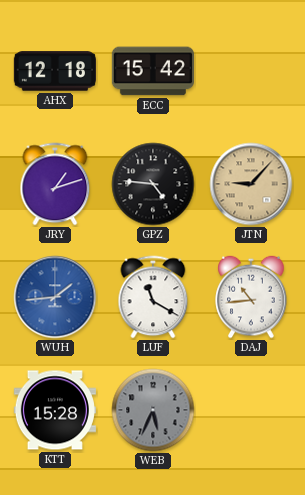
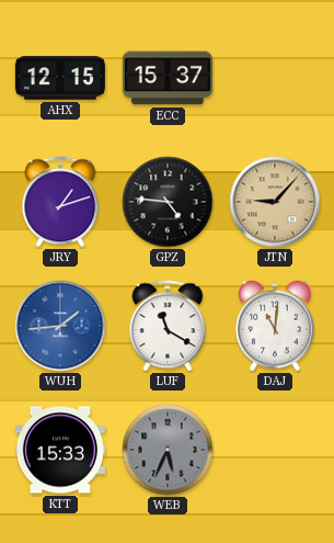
AHX: 12:18 -> 12:15
ECC: 15:42 -> 15:37
DAJ: 10:44 -> 11:01
KTT: 15:28 -> 15:33
